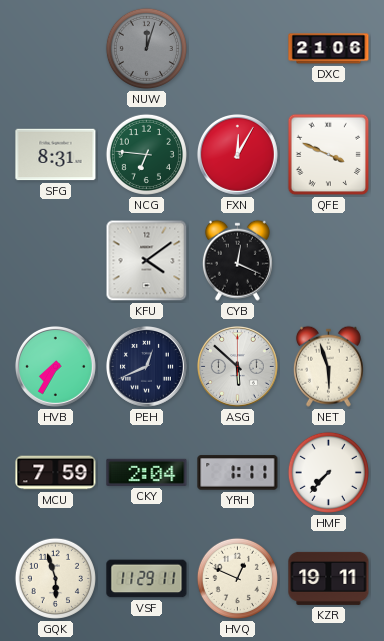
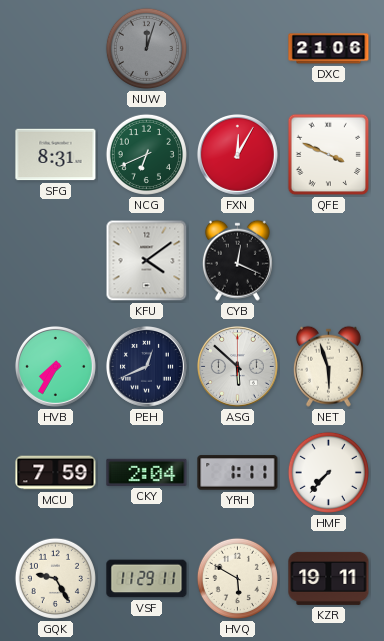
NCG: 6:46 -> 6:41
GQK: 5:57 -> 9:25
HVQ: 12:49 -> 5:50
